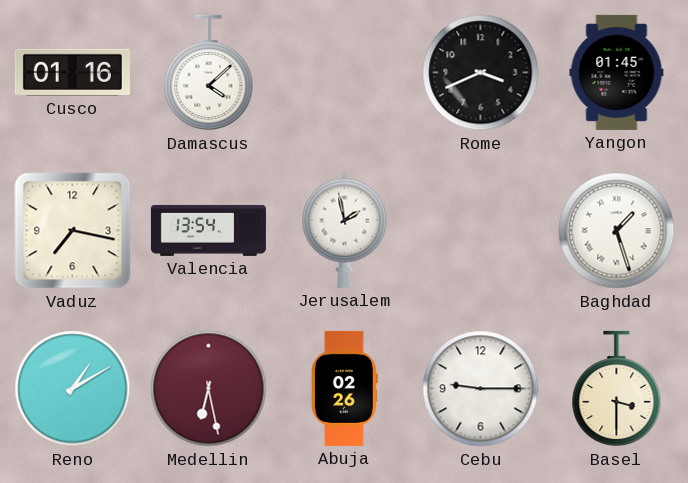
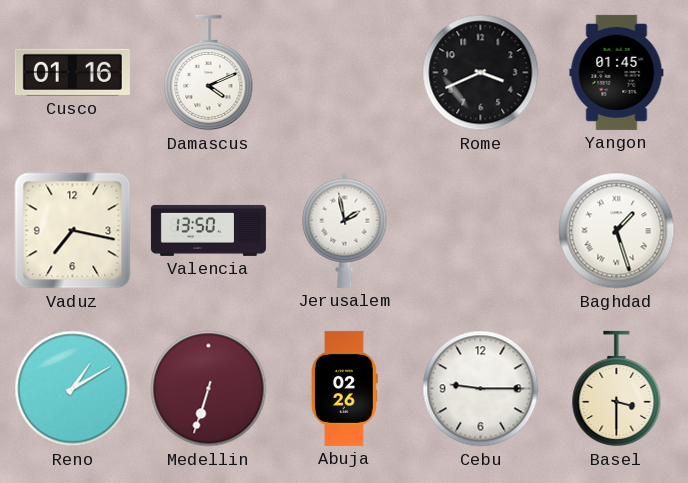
Damascus: 4:08 -> 4:11
Valencia: 13:54 -> 13:50
Medellin: 6:28 -> 6:33
